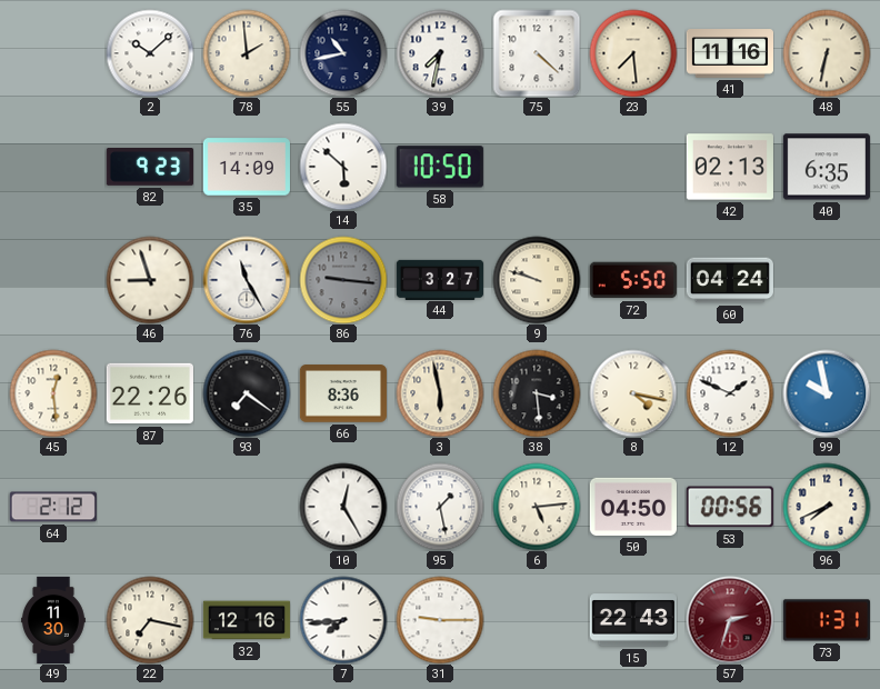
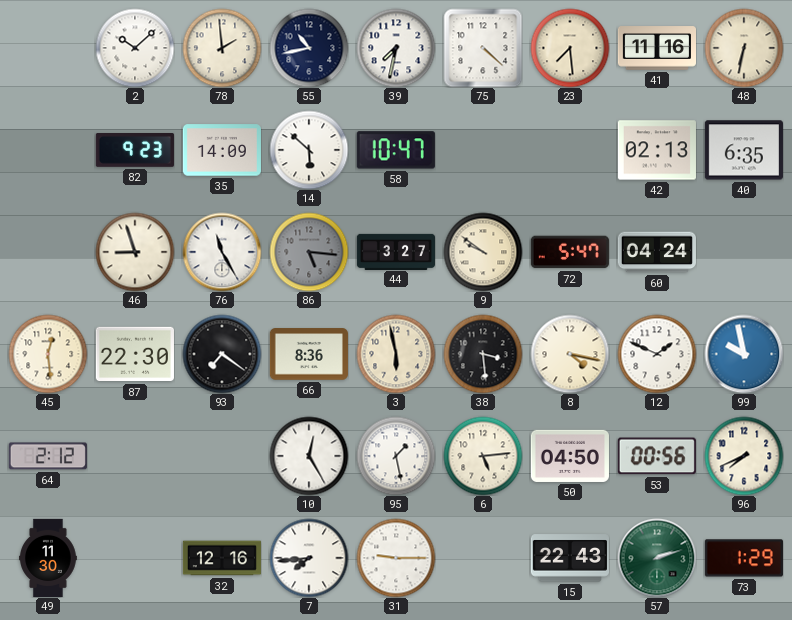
58: 10:50 -> 10:47
86: 9:16 -> 5:16
9: 9:48 -> 9:51
72: 5:50 -> 5:47
87: 22:26 -> 22:30
22: 7:17 -> none
57: 2:33 -> 2:12
57 dial: burgundy -> green
73: 1:31 -> 1:29
